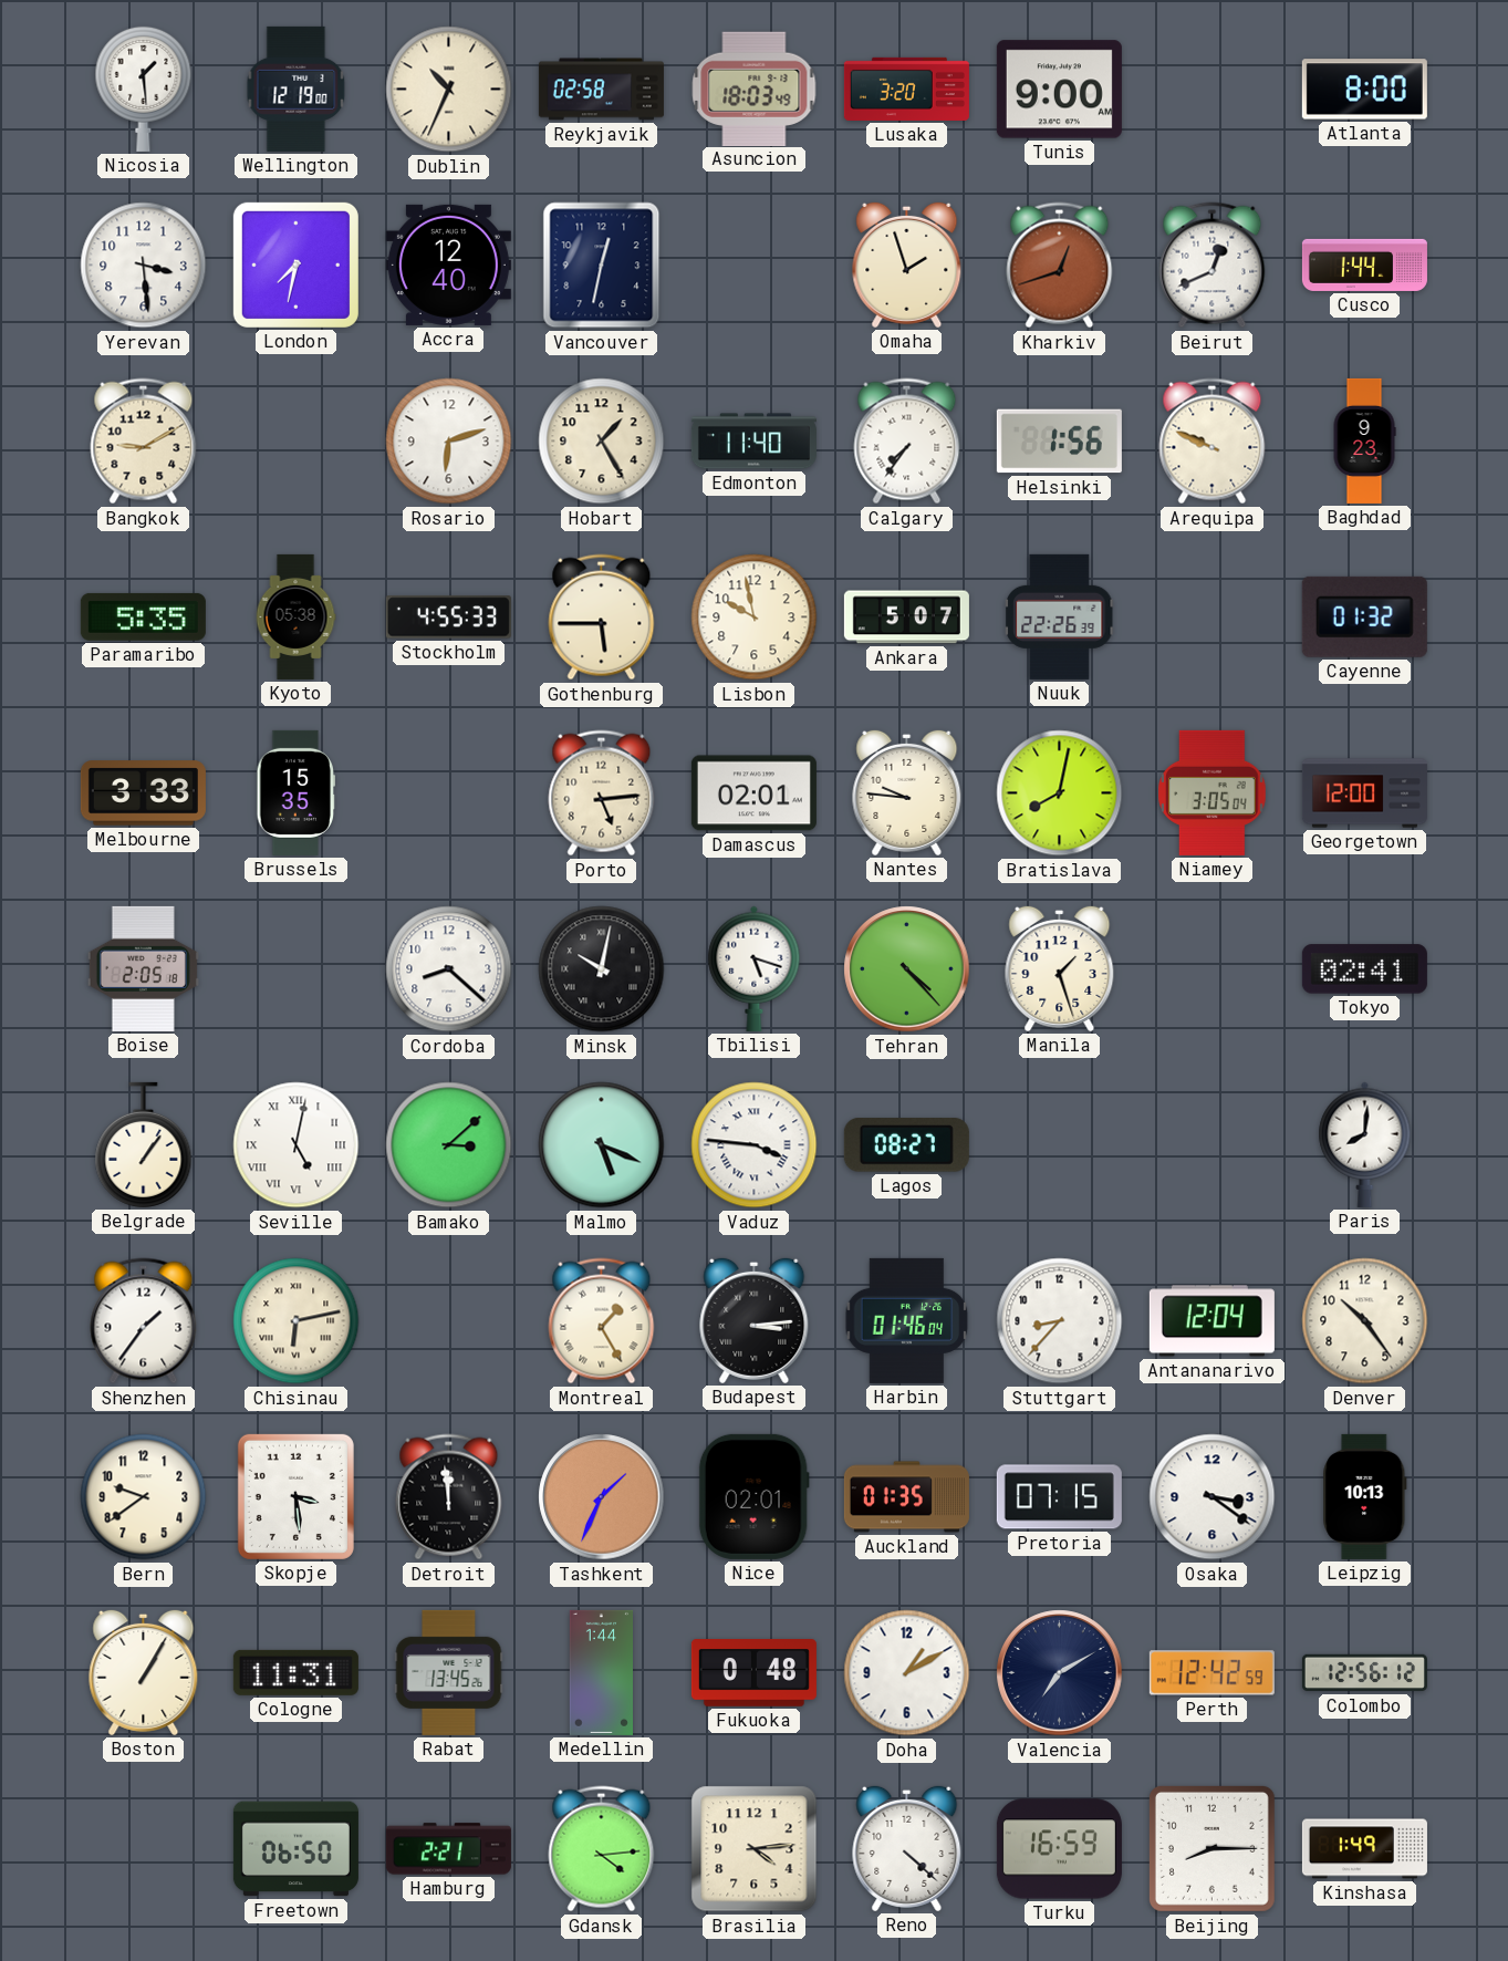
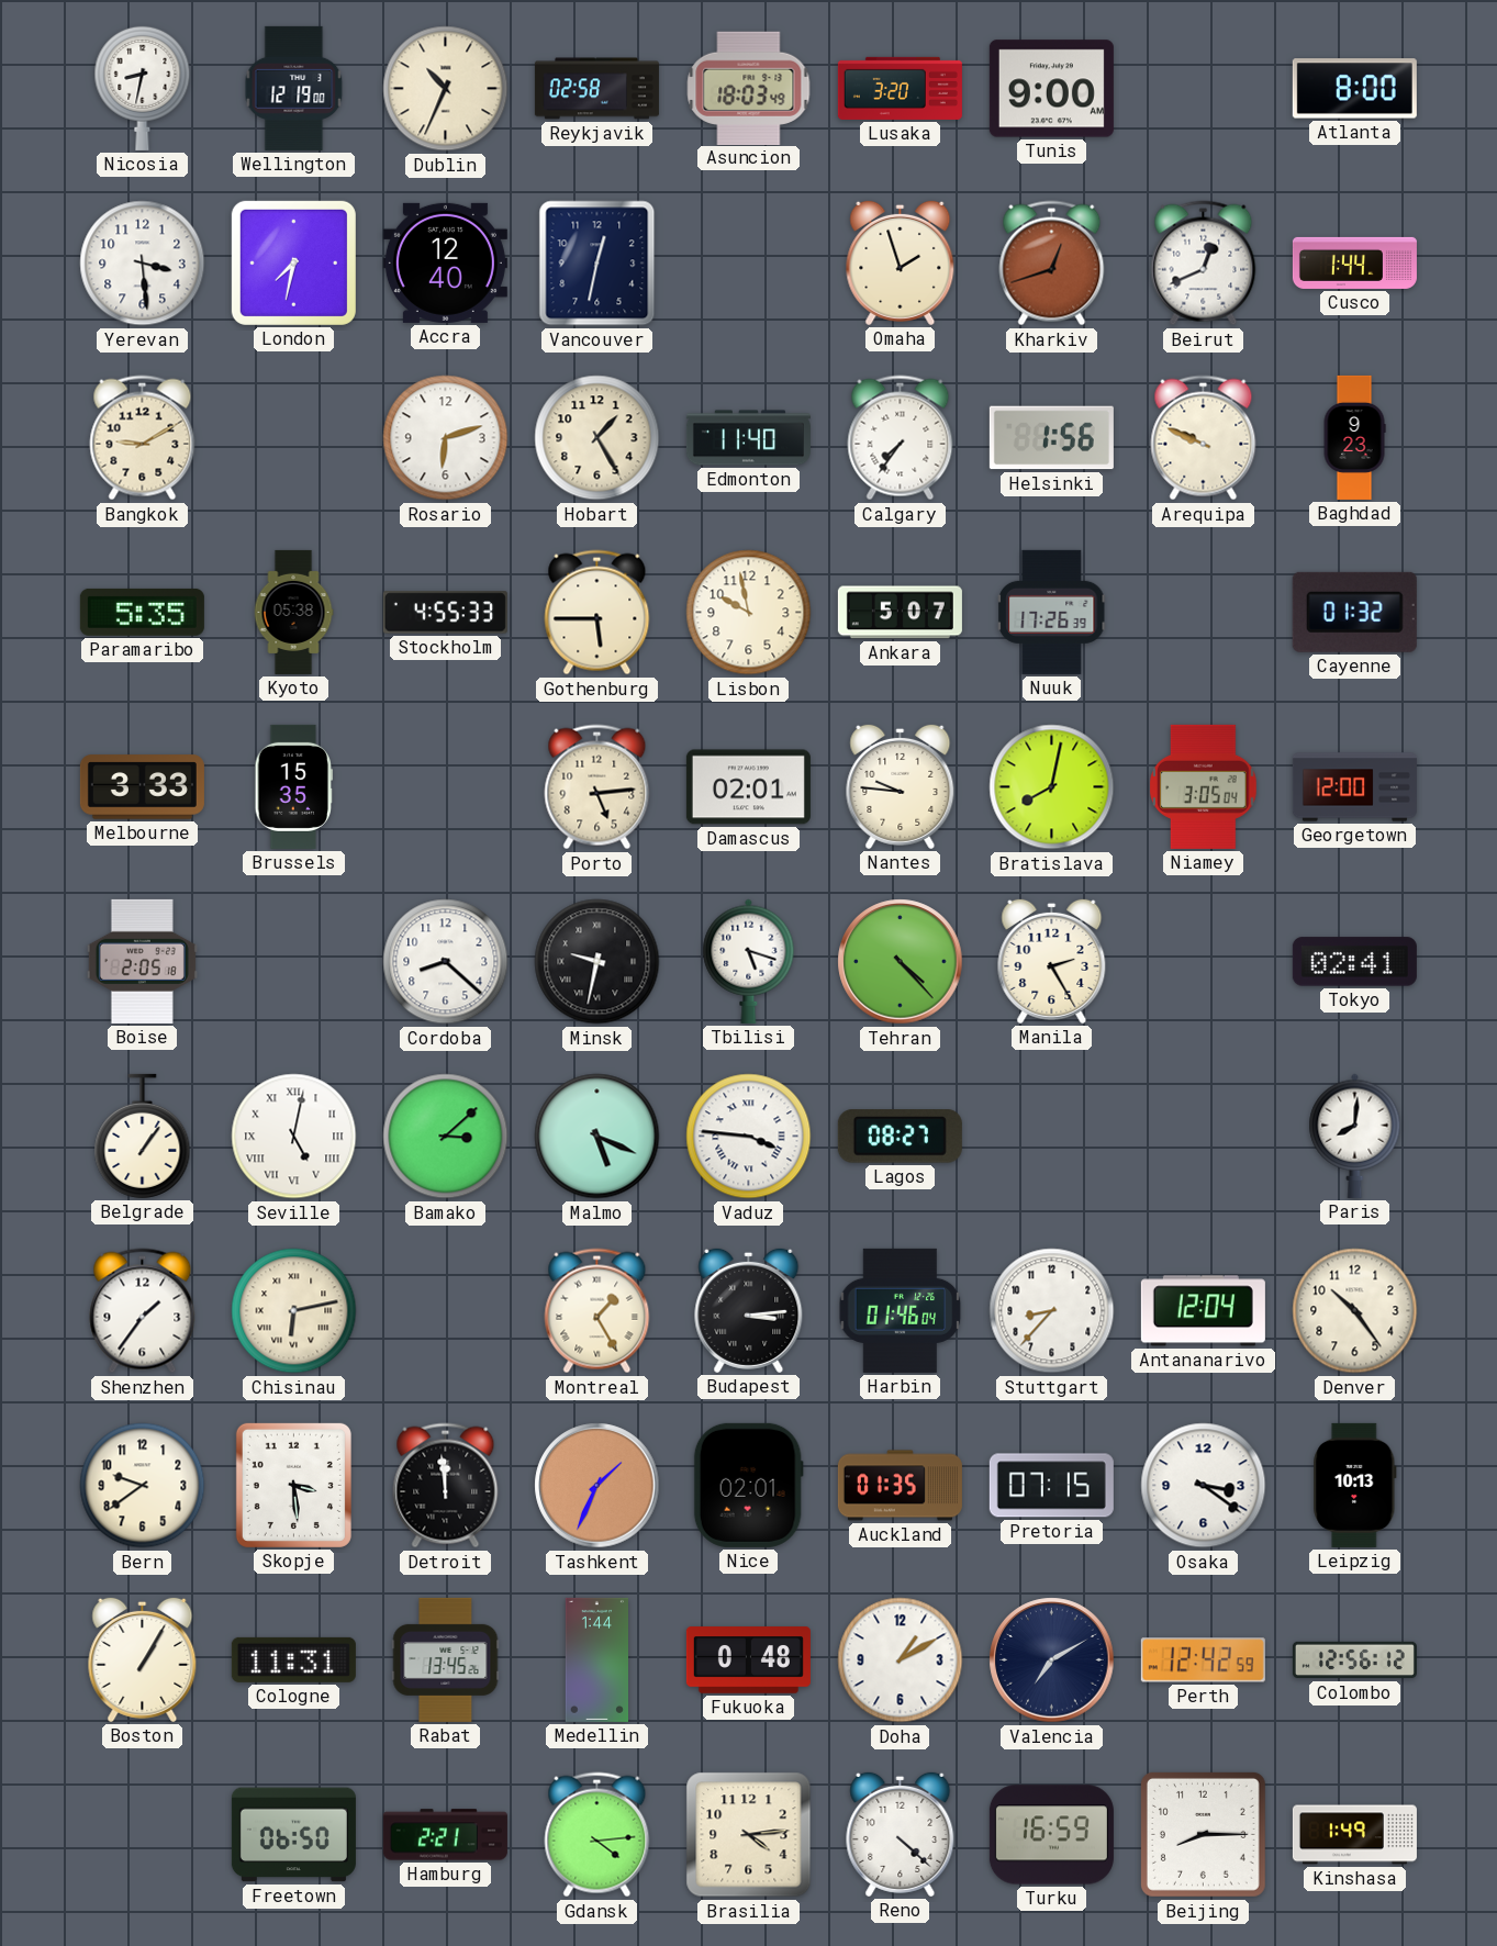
Nicosia: 1:29 -> 8:32
Nuuk: 22:26 -> 17:26
Minsk: 10:02 -> 9:32
Manila: 1:27 -> 2:25
